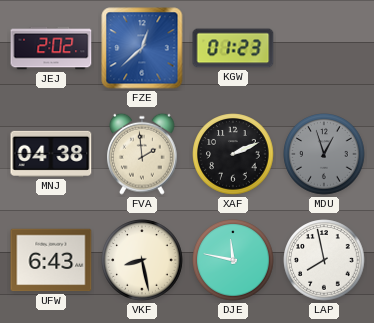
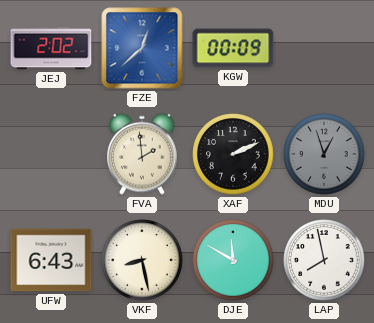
KGW: 01:23 -> 00:09
MNJ: 04:38 -> none
DJE: 11:47 -> 11:50
